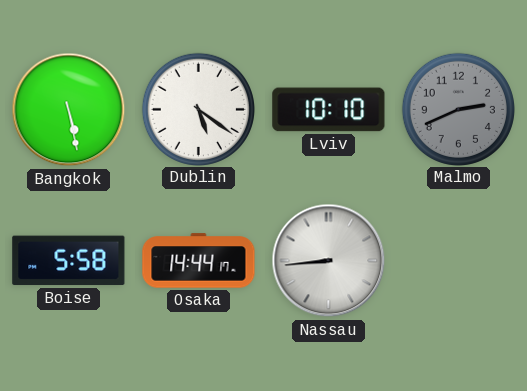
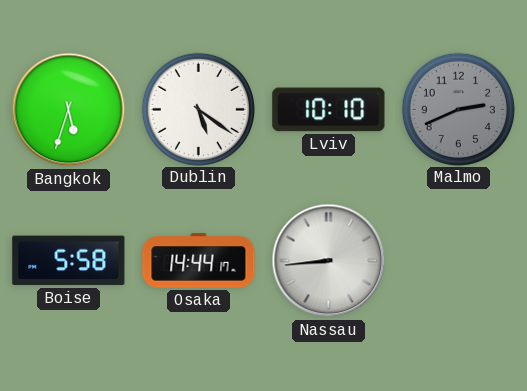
Bangkok: 5:28 -> 5:33
